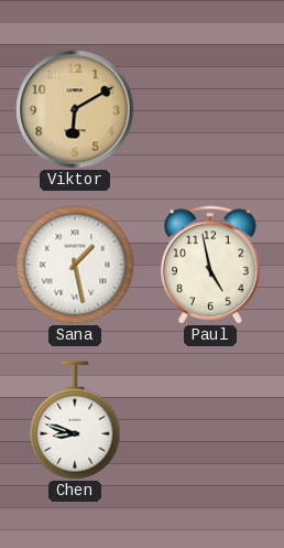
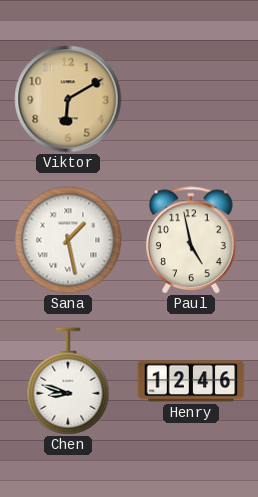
Henry: none -> 12:46
